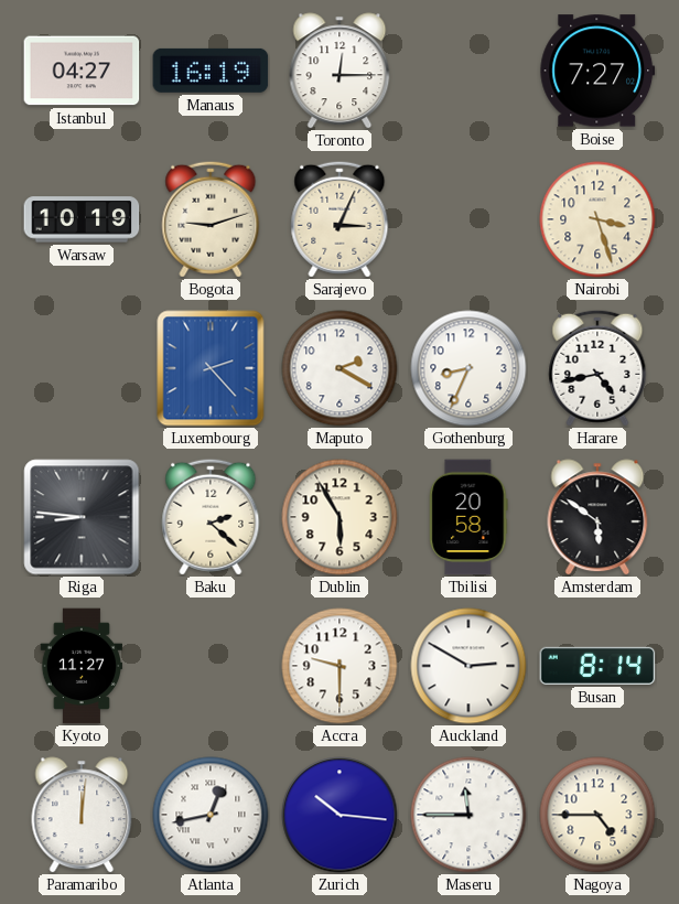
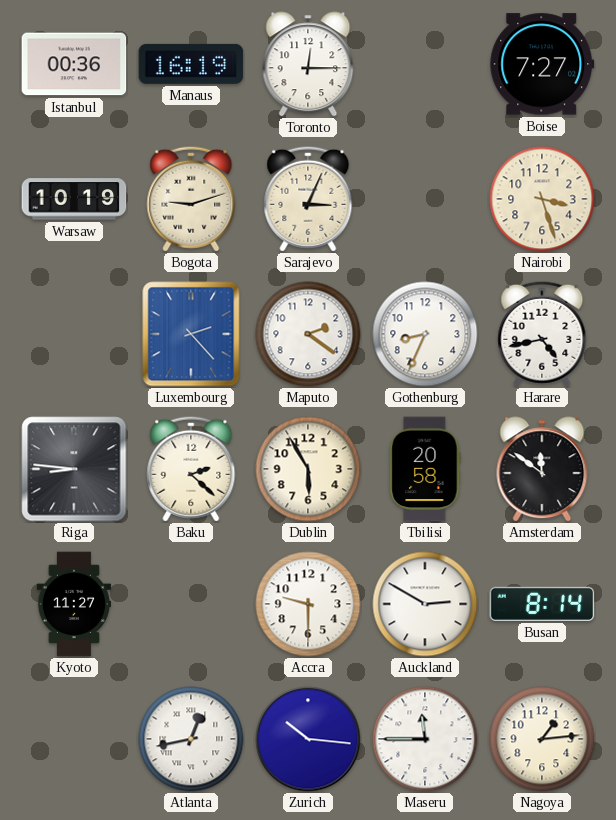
Istanbul: 04:27 -> 00:36
Maputo: 2:20 -> 2:21
Amsterdam: 5:51 -> 11:51
Paramaribo: 12:01 -> none
Nagoya: 4:45 -> 1:14
